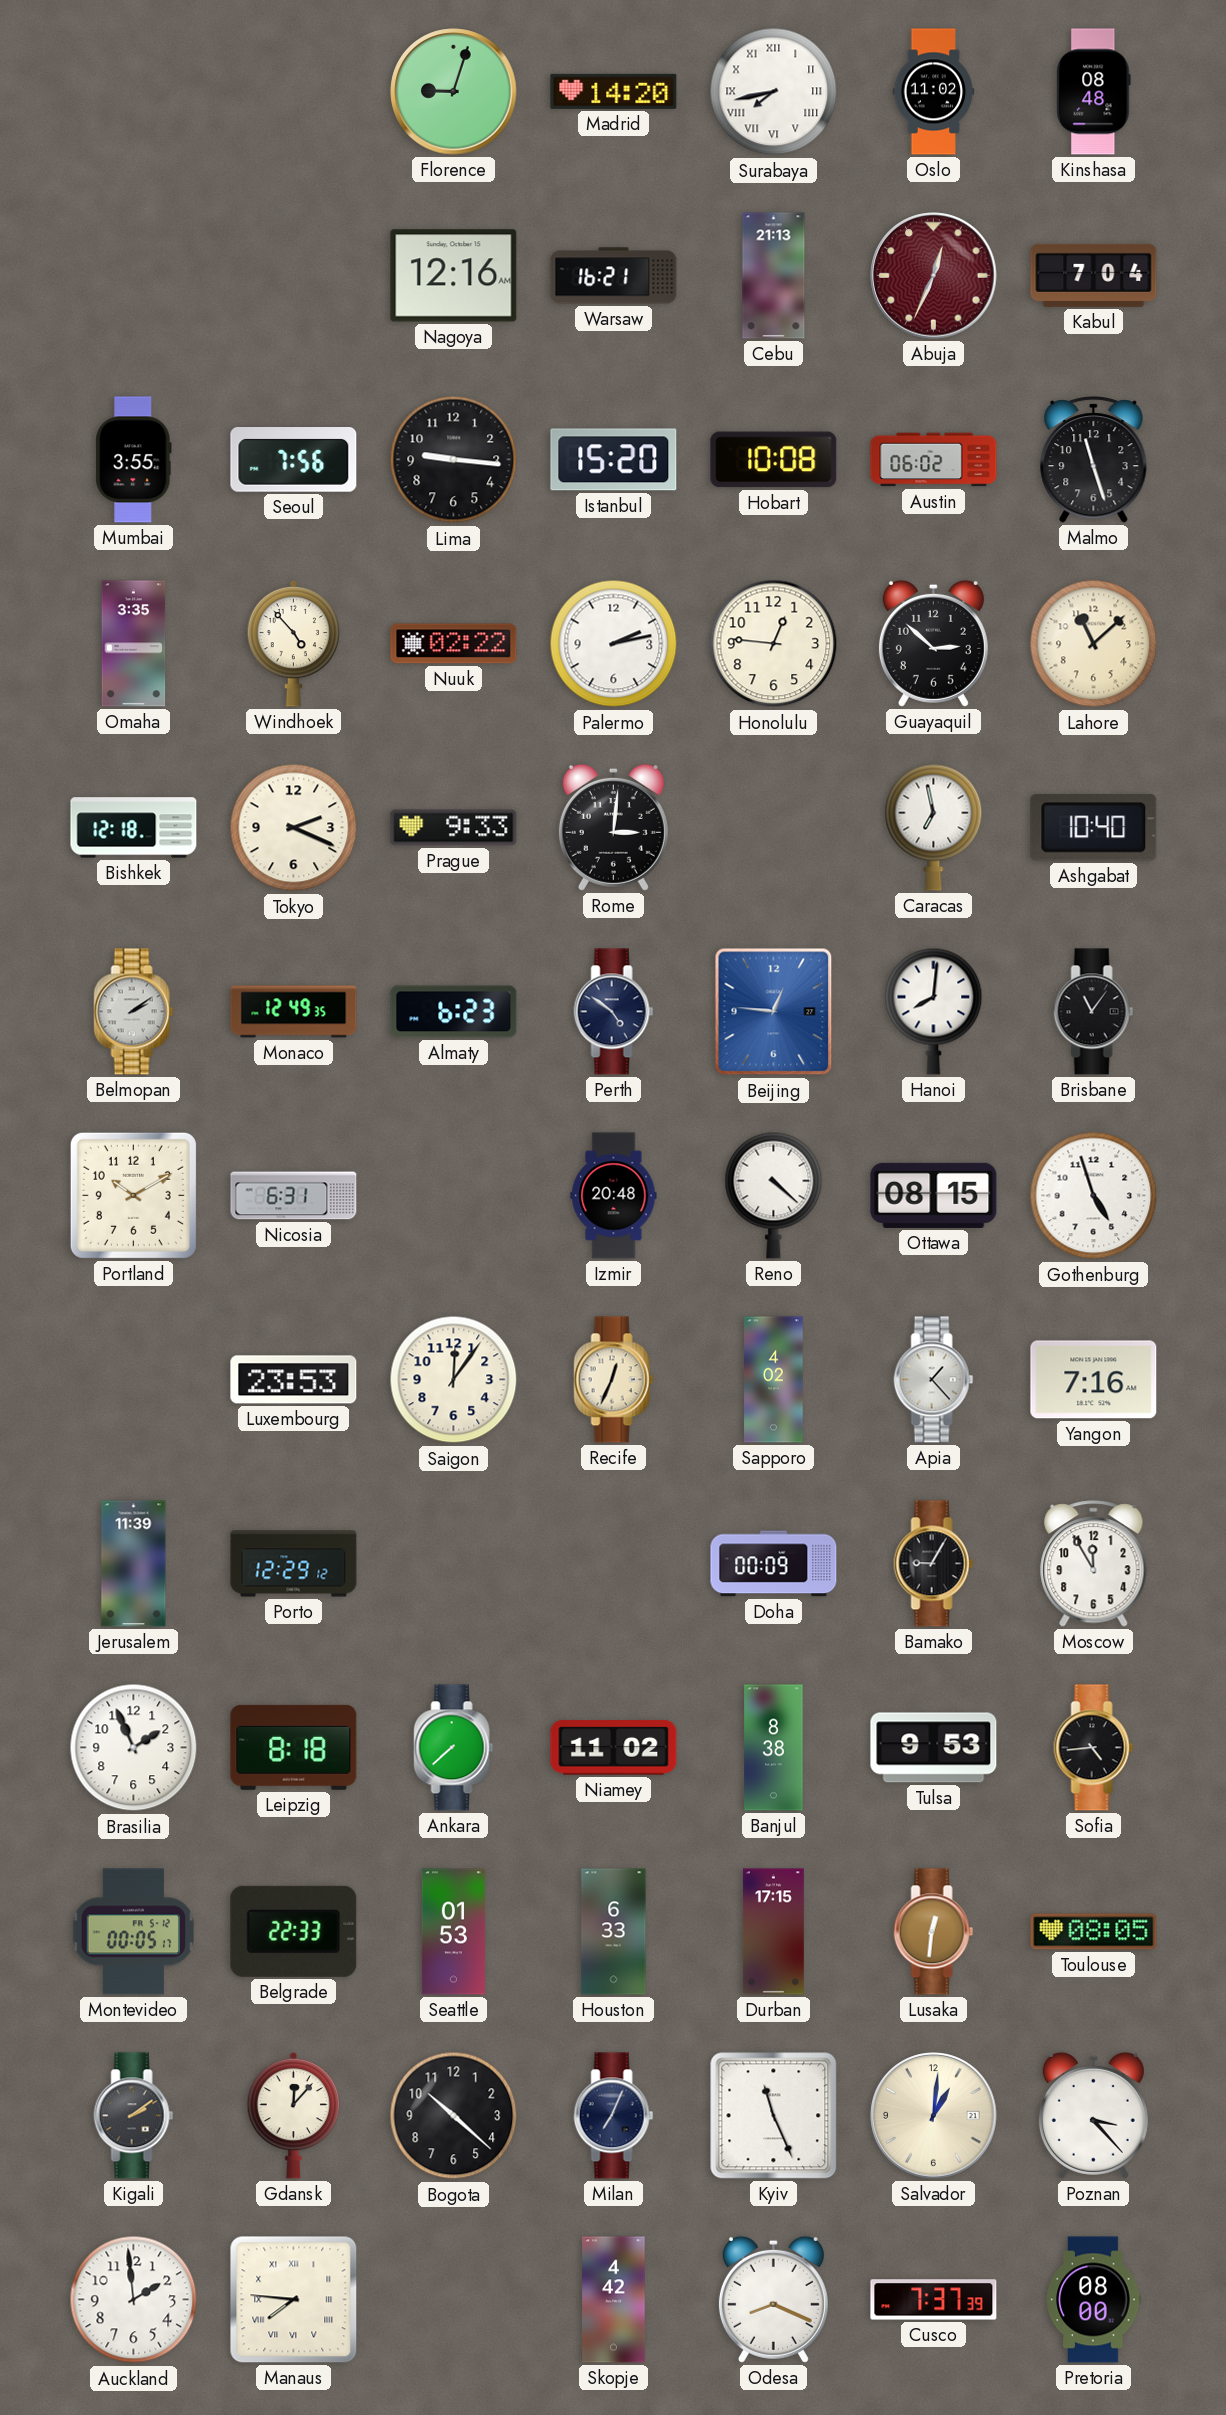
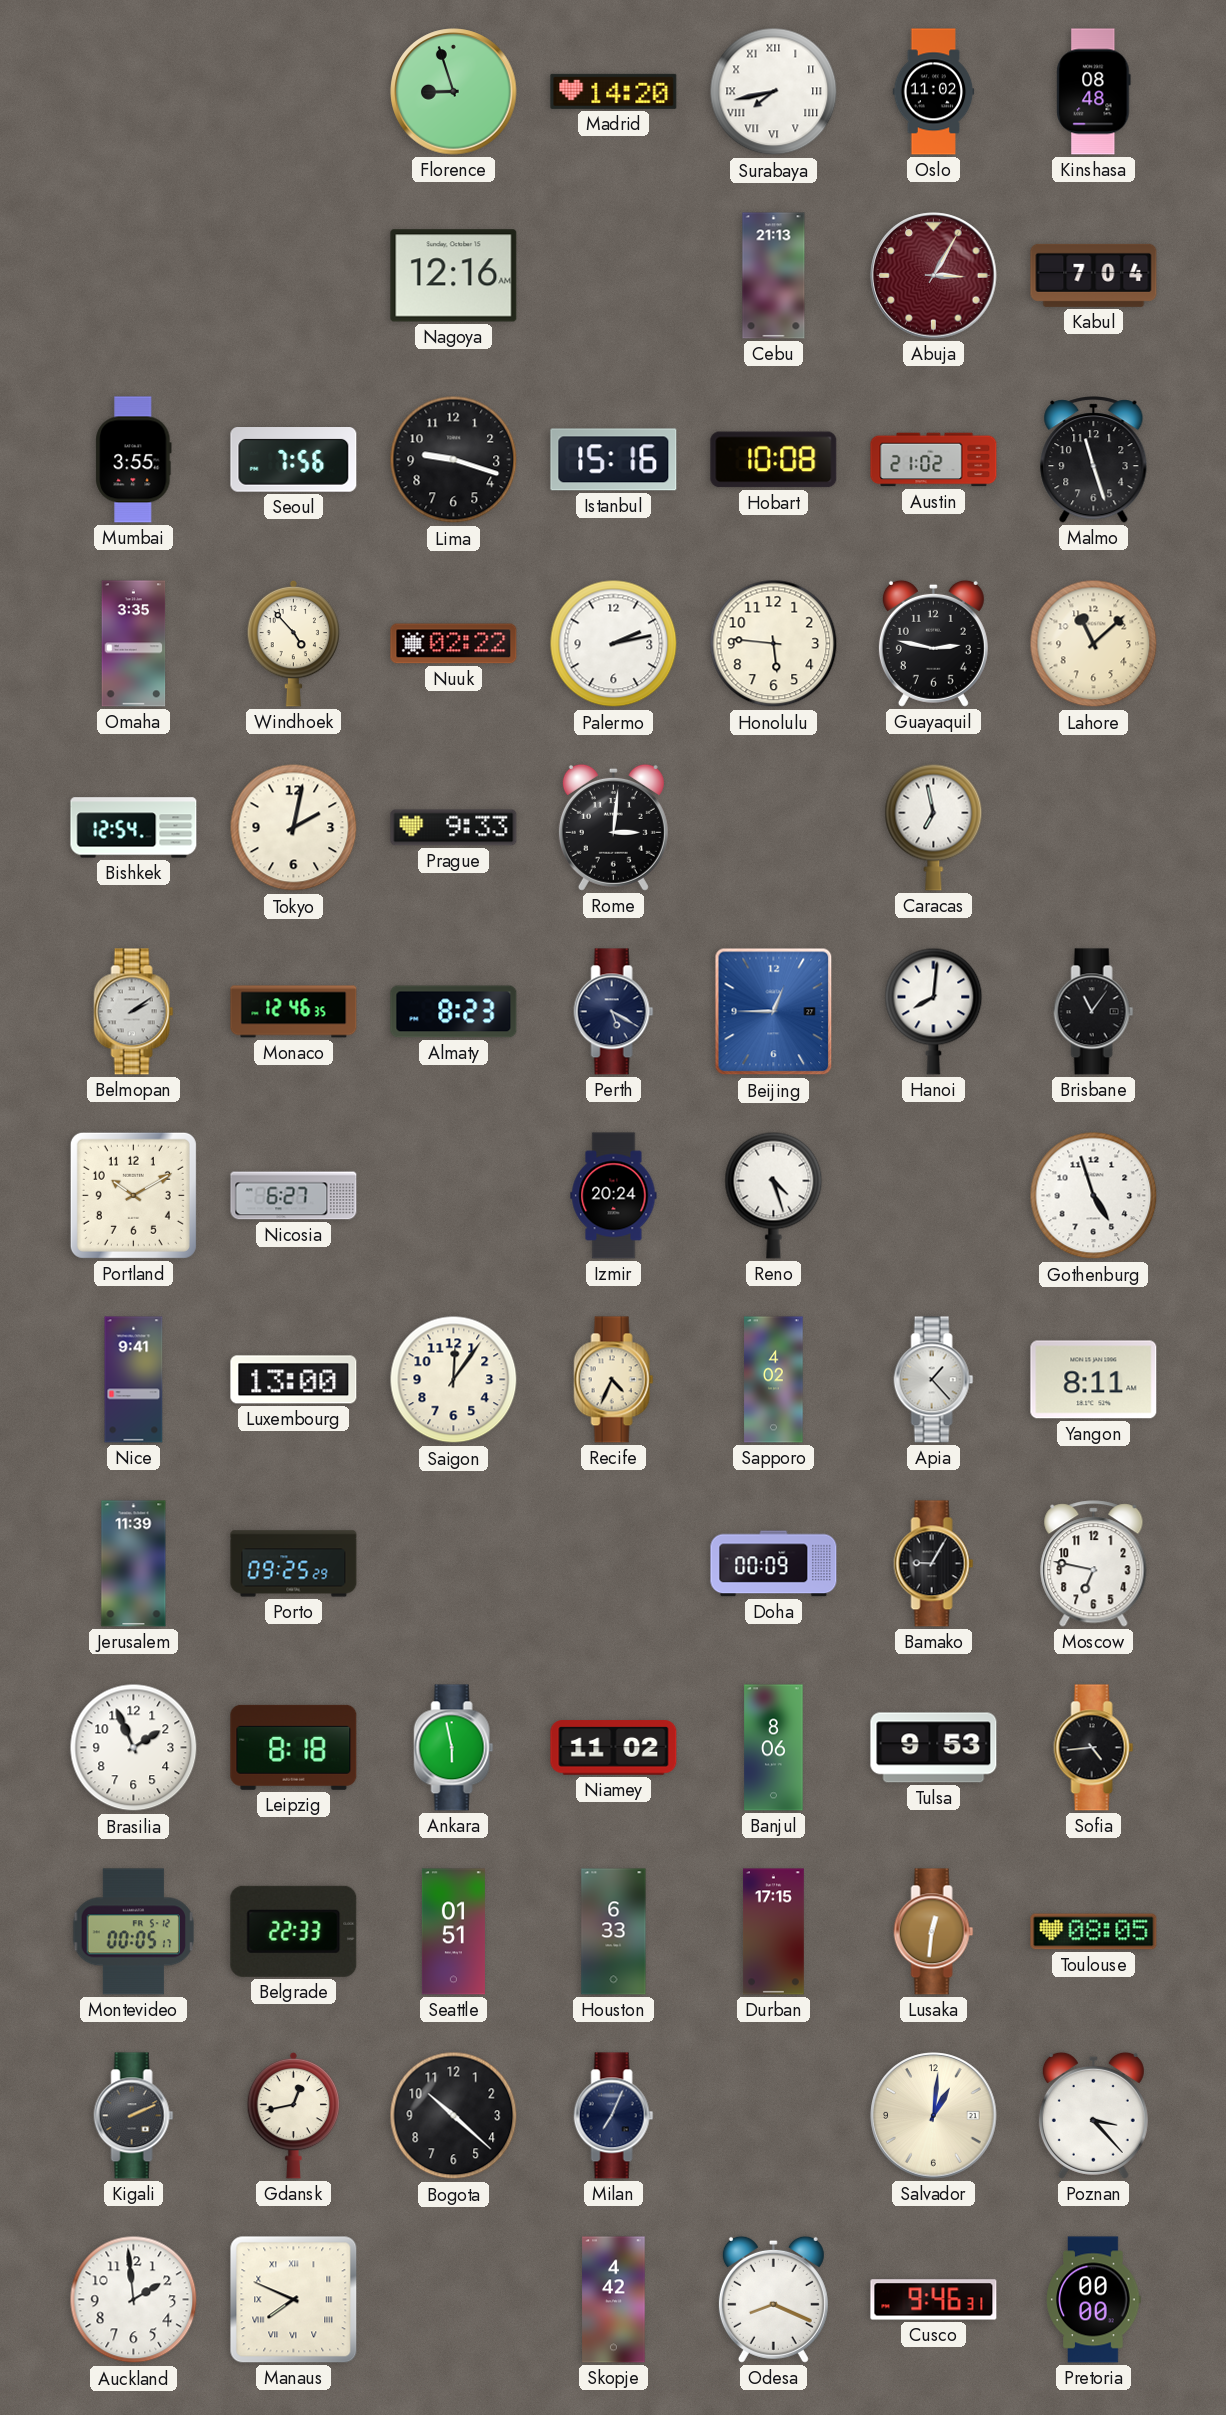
Florence: 9:03 -> 8:57
Warsaw: 16:21 -> none
Abuja: 12:34 -> 3:05
Lima: 9:16 -> 9:18
Istanbul: 15:20 -> 15:16
Austin: 06:02 -> 21:02
Honolulu: 12:46 -> 5:46
Guayaquil: 2:52 -> 2:47
Bishkek: 12:18 -> 12:54
Tokyo: 2:19 -> 2:02
Ashgabat: 10:40 -> none
Monaco: 12:49 -> 12:46
Almaty: 6:23 -> 8:23
Perth: 4:51 -> 5:20
Beijing: 12:46 -> 12:45
Nicosia: 6:31 -> 6:27
Izmir: 20:48 -> 20:24
Reno: 4:22 -> 4:27
Ottawa: 08:15 -> none
Nice: none -> 9:41
Luxembourg: 23:53 -> 13:00
Recife: 12:34 -> 4:34
Yangon: 7:16 -> 8:11
Porto: 12:29 -> 09:25
Moscow: 11:55 -> 6:47
Ankara: 7:38 -> 5:58
Banjul: 8:38 -> 8:06
Seattle: 01:53 -> 01:51
Kigali: 2:09 -> 2:11
Gdansk: 12:07 -> 12:43
Kyiv: 11:26 -> none
Manaus: 7:46 -> 7:49
Cusco: 7:37 -> 9:46
Pretoria: 08:00 -> 00:00
